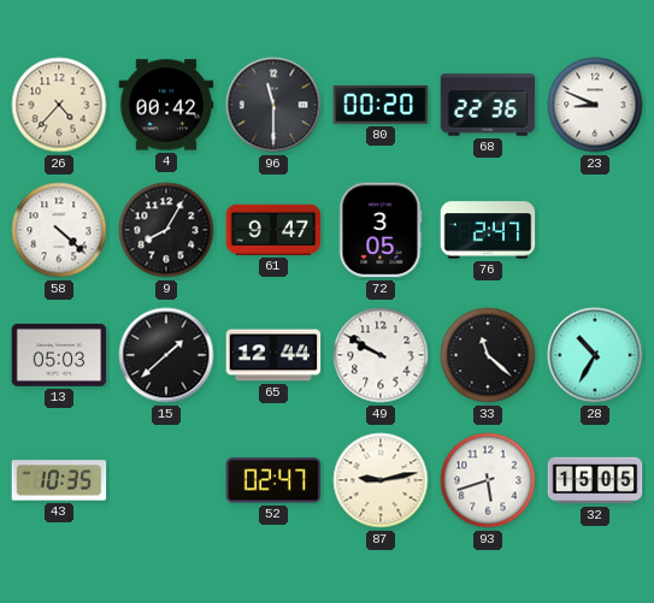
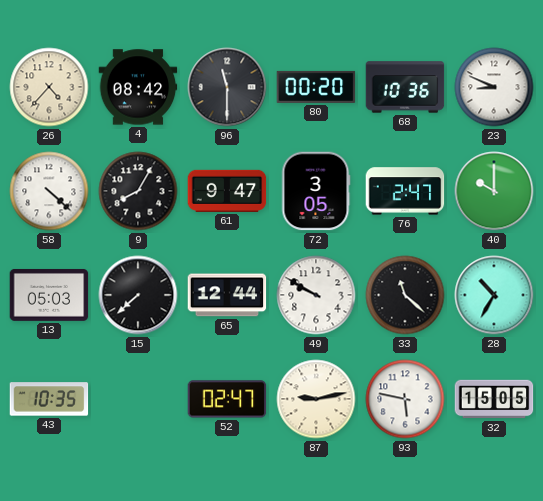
4: 00:42 -> 08:42
68: 22:36 -> 10:36
40: none -> 10:00
15: 1:38 -> 7:38
93: 5:42 -> 5:47
